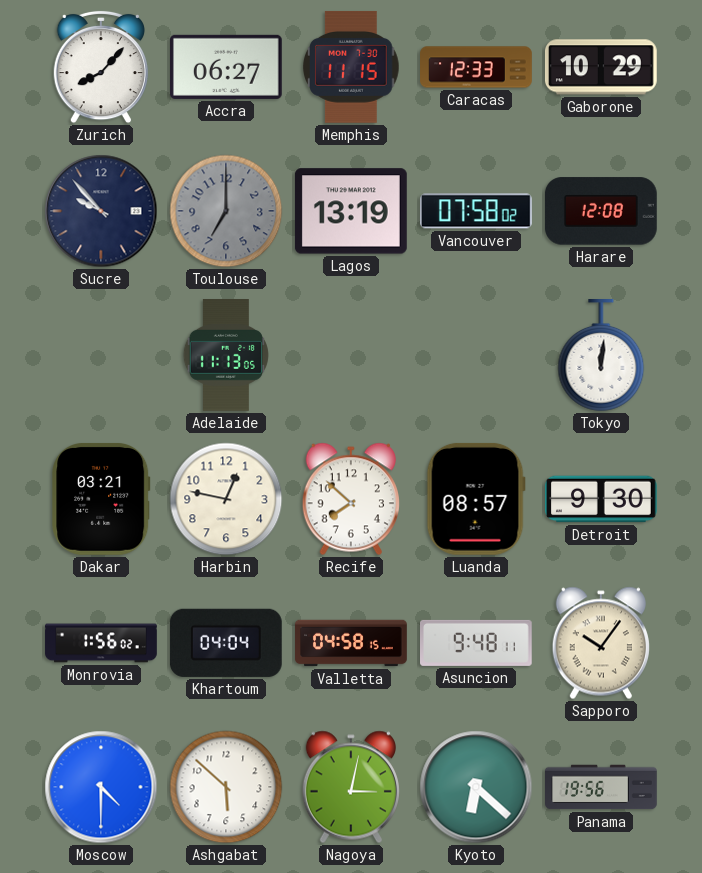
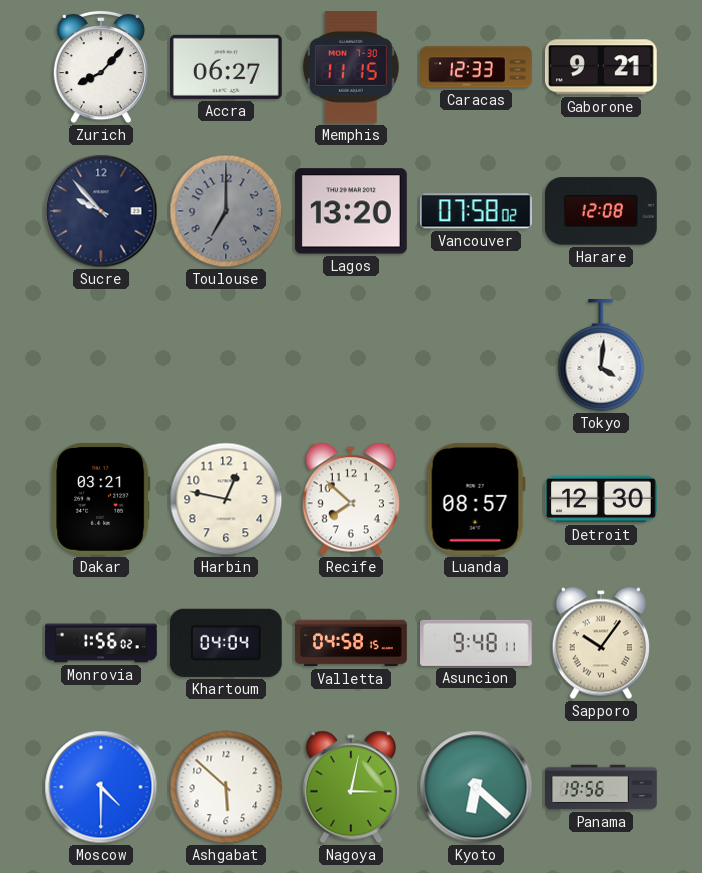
Gaborone: 10:29 -> 9:21
Lagos: 13:19 -> 13:20
Adelaide: 11:13 -> none
Tokyo: 12:01 -> 4:01
Detroit: 9:30 -> 12:30
